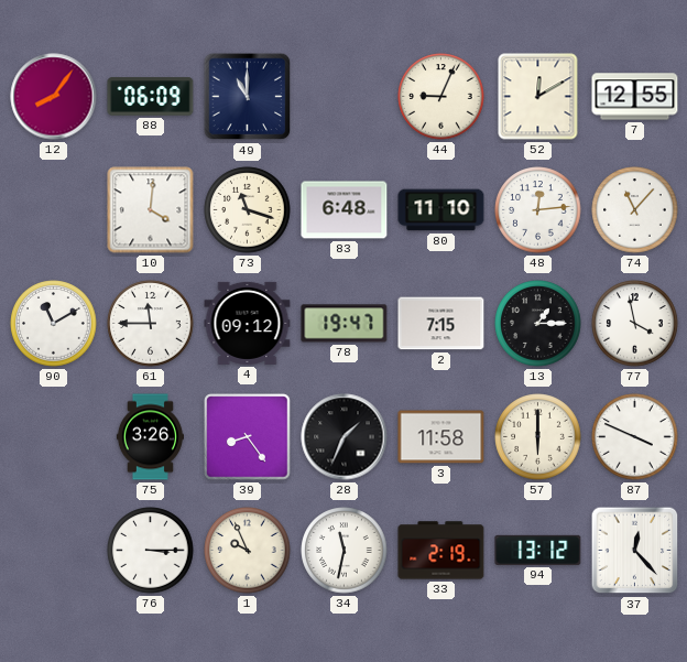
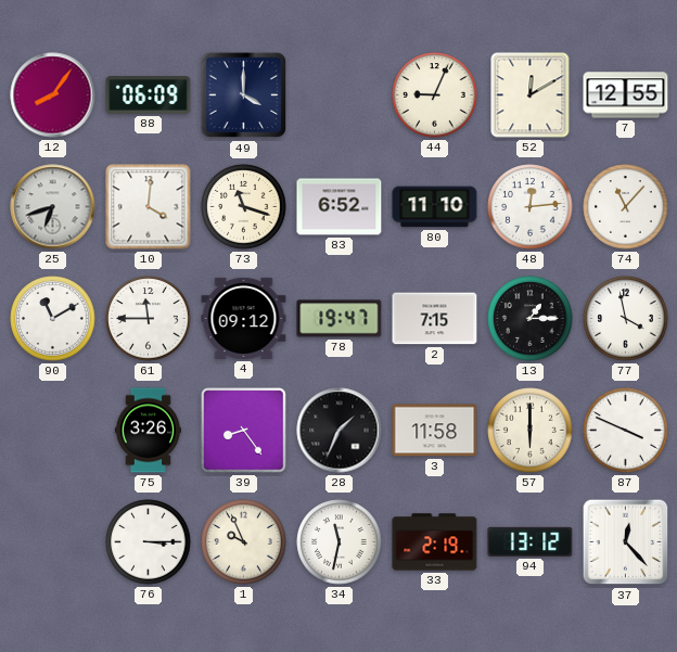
49: 11:00 -> 4:00
25: none -> 6:42
83: 6:48 -> 6:52
